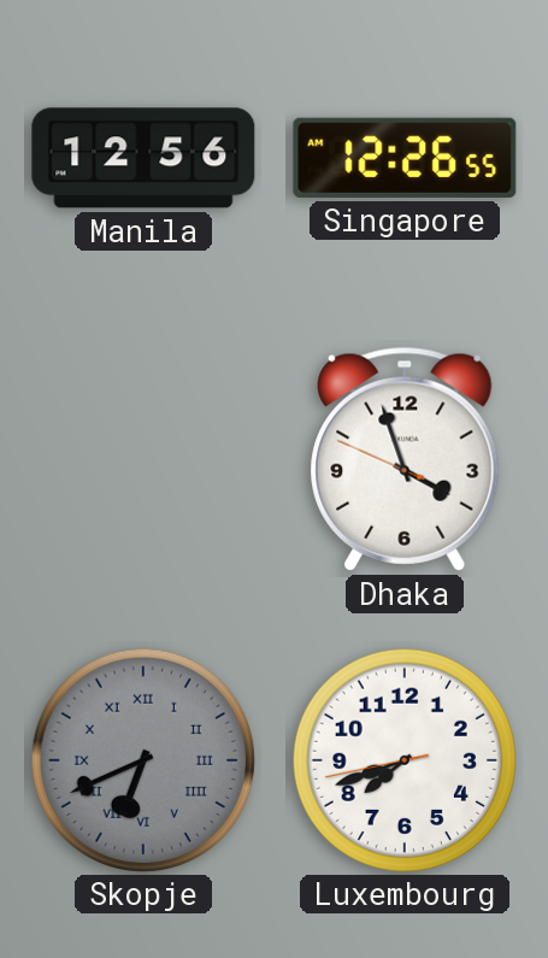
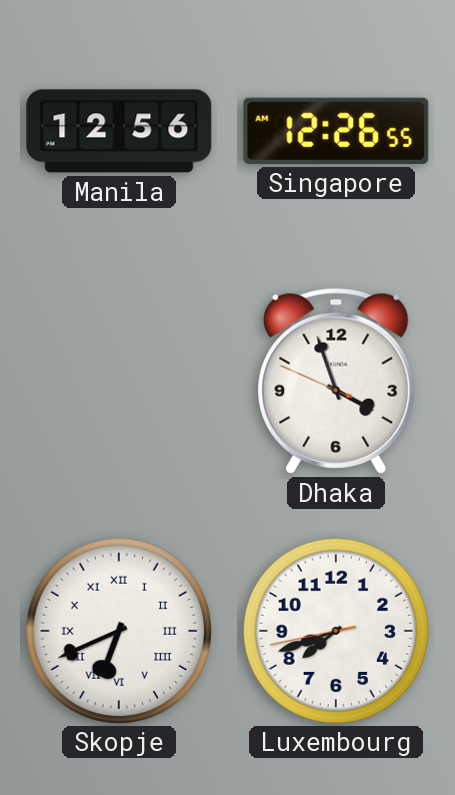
Skopje dial: grey -> white
